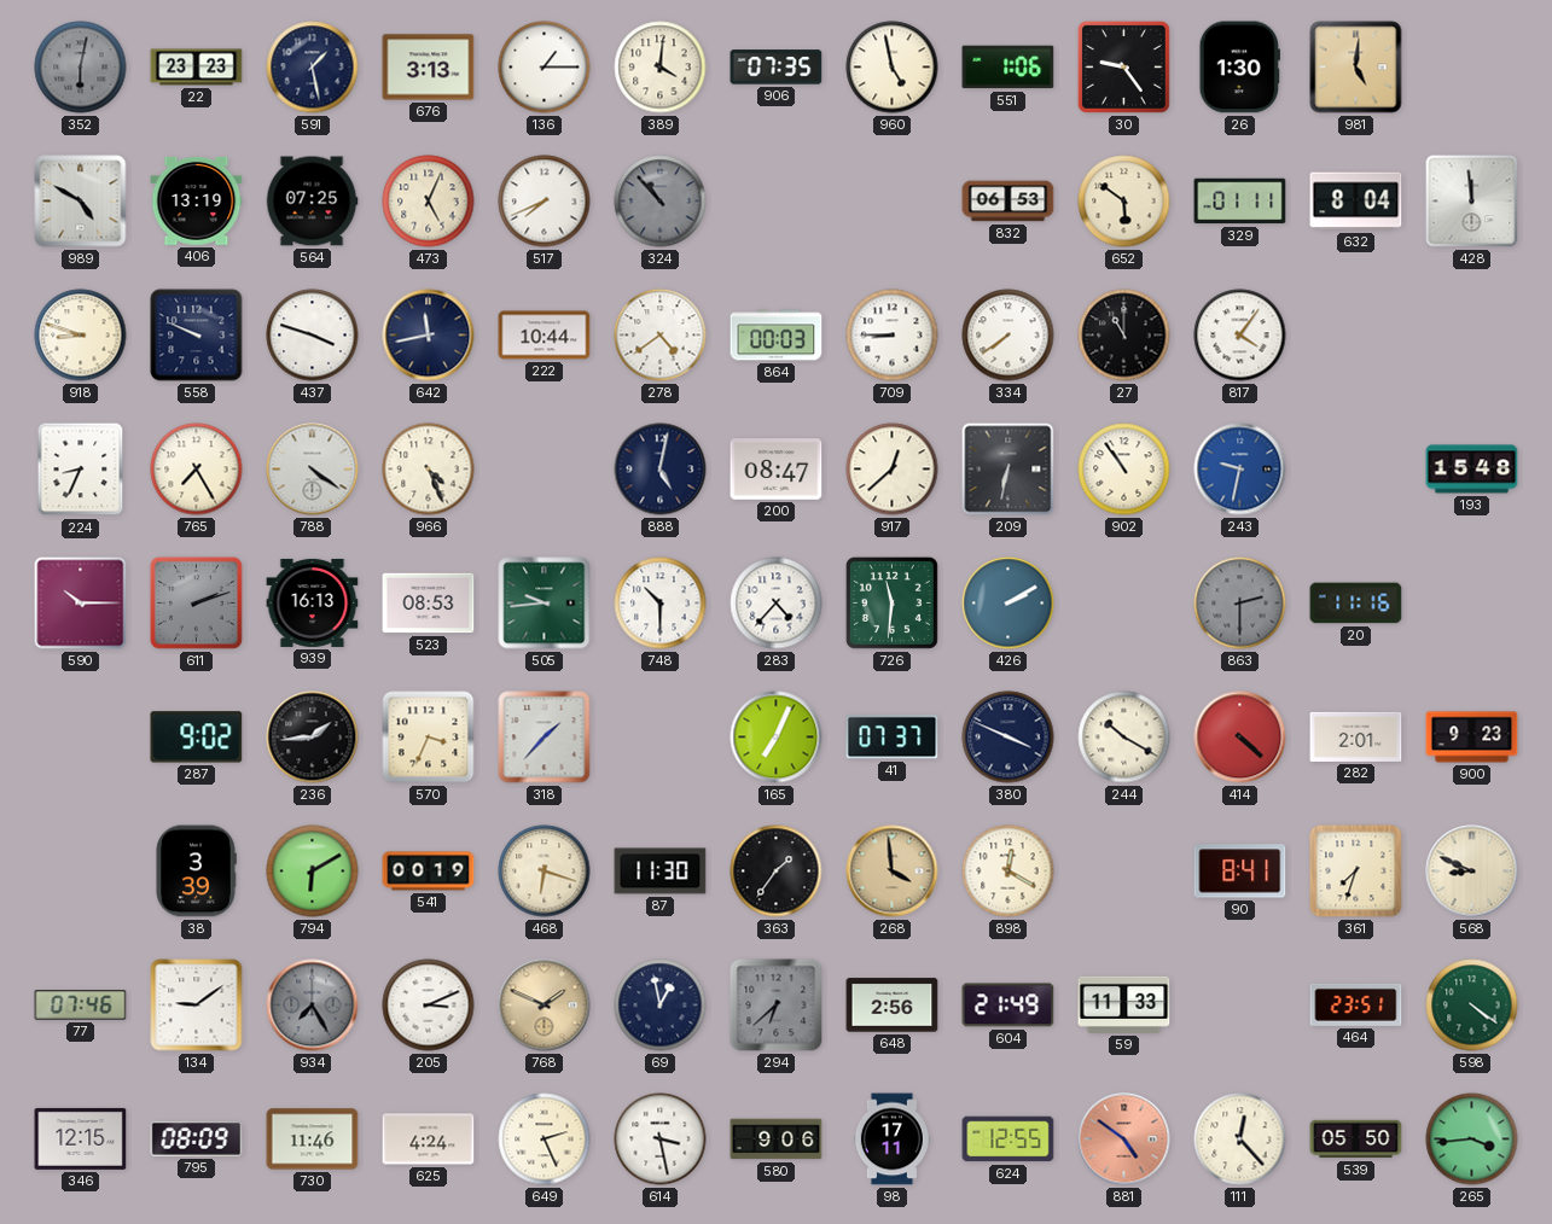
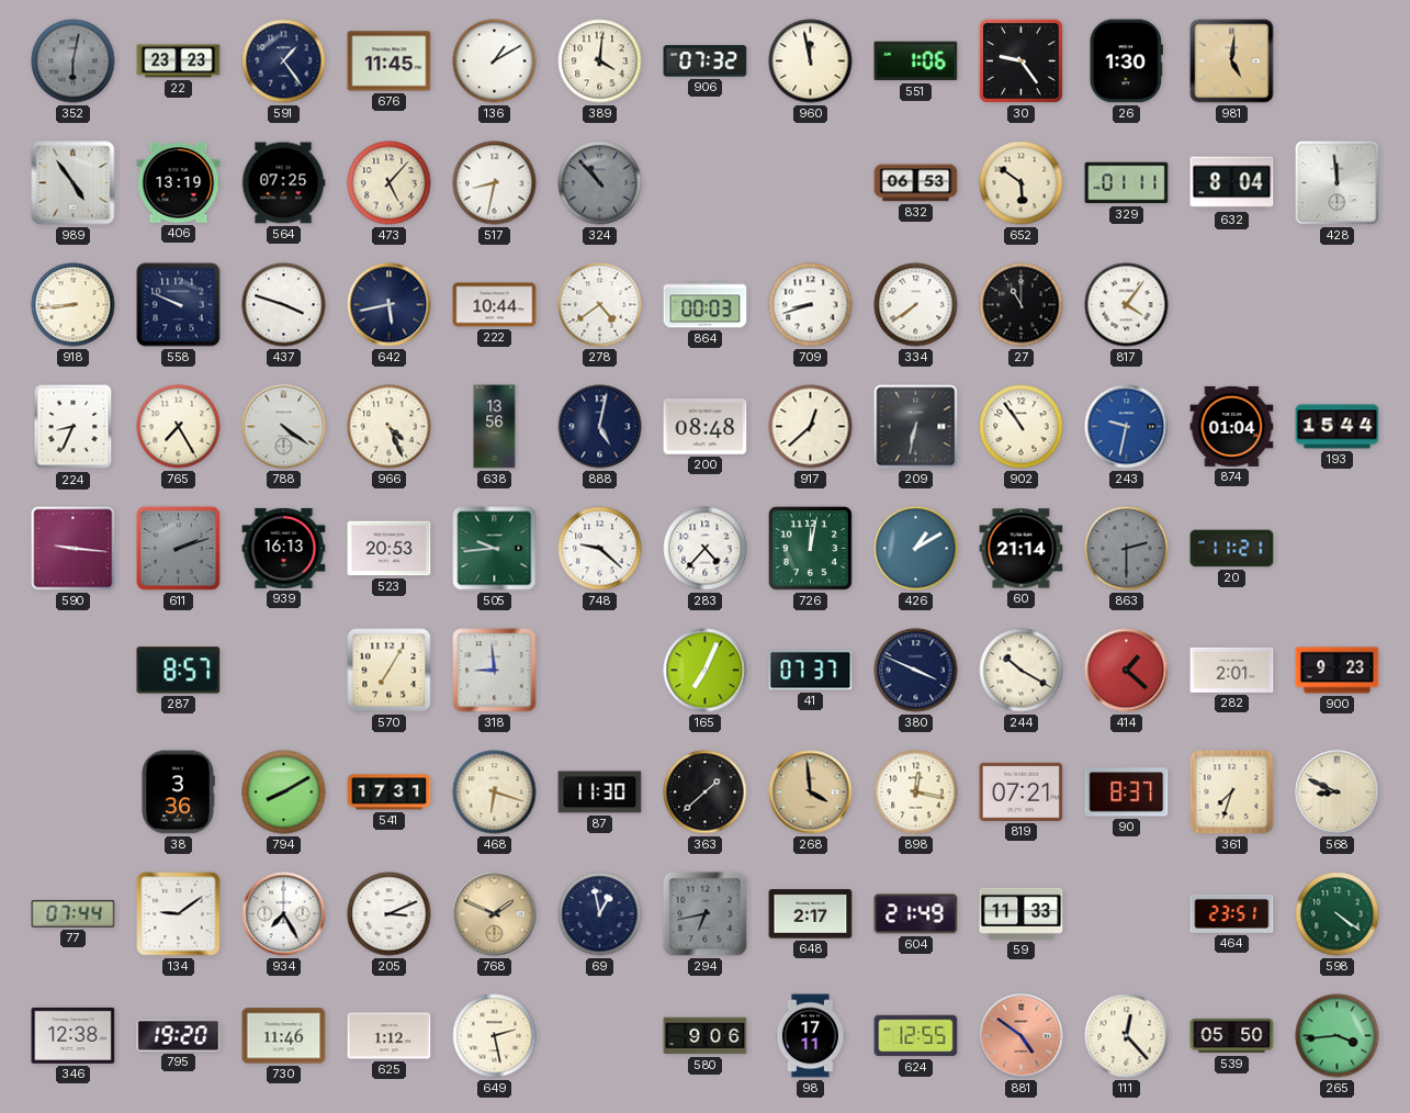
591: 1:28 -> 1:24
676: 3:13 -> 11:45
136: 1:15 -> 1:10
906: 07:35 -> 07:32
960: 4:58 -> 11:58
989: 4:50 -> 4:54
473: 5:04 -> 5:07
517: 7:41 -> 8:32
918: 8:48 -> 8:44
642: 11:43 -> 5:43
709: 8:45 -> 8:42
638: none -> 13:56
200: 08:47 -> 08:48
874: none -> 01:04
193: 15:48 -> 15:44
590: 10:15 -> 9:16
523: 08:53 -> 20:53
748: 10:30 -> 9:22
726: 11:31 -> 12:02
426: 2:10 -> 1:10
60: none -> 21:14
20: 11:16 -> 11:21
287: 9:02 -> 8:57
236: 1:44 -> none
570: 3:34 -> 7:05
318: 1:37 -> 8:59
414: 4:22 -> 1:22
38: 3:39 -> 3:36
794: 6:10 -> 8:10
541: 00:19 -> 17:31
363: 1:36 -> 1:38
898: 12:20 -> 12:17
819: none -> 07:21
90: 8:41 -> 8:37
77: 07:46 -> 07:44
934 dial: grey -> white
294: 6:38 -> 6:43
648: 2:56 -> 2:17
346: 12:15 -> 12:38
795: 08:09 -> 19:20
625: 4:24 -> 1:12
649: 2:26 -> 2:28
614: 3:28 -> none
